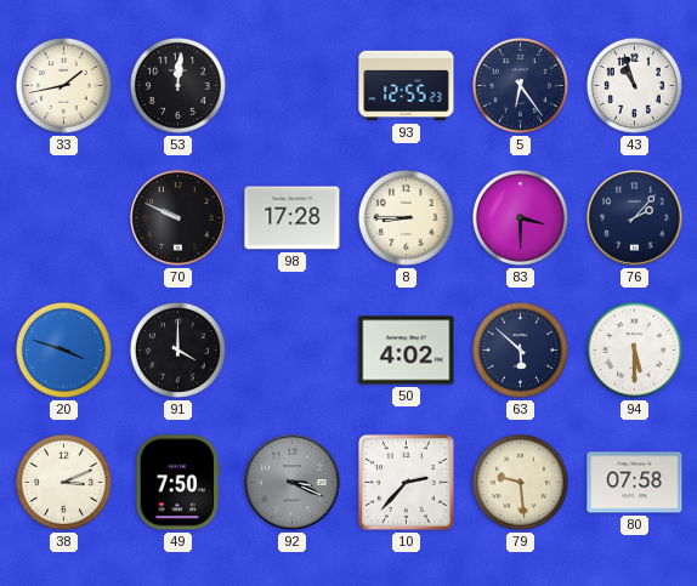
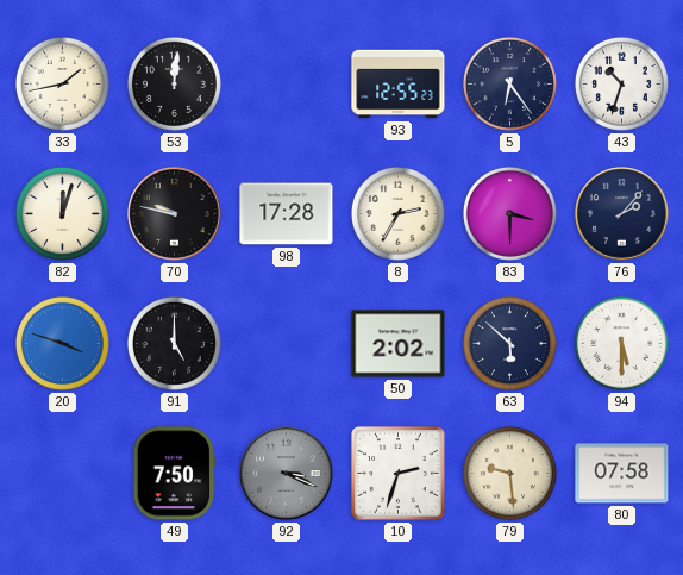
43: 10:57 -> 10:33
82: none -> 12:03
70: 9:49 -> 9:47
8: 8:45 -> 2:35
91: 4:00 -> 5:00
50: 4:02 -> 2:02
38: 3:11 -> none
10: 2:37 -> 2:33
